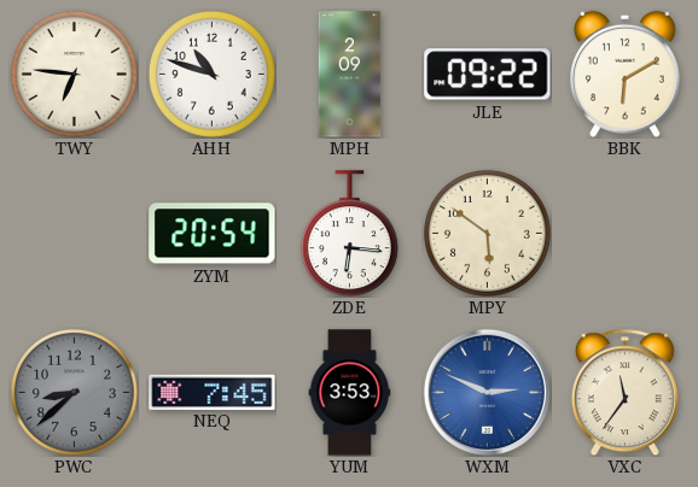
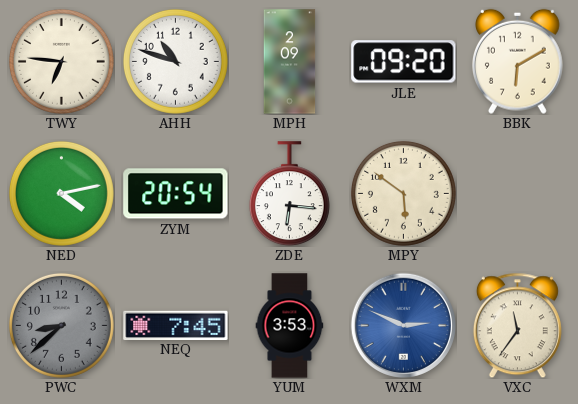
JLE: 09:22 -> 09:20
NED: none -> 4:13
